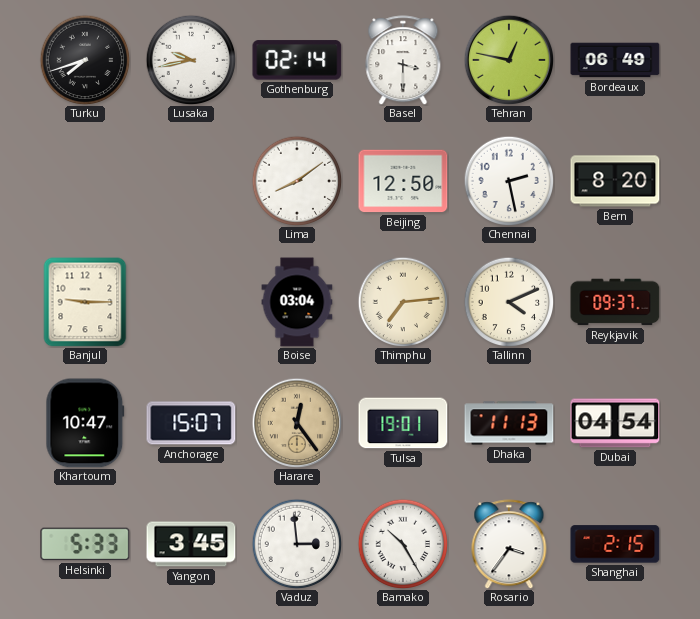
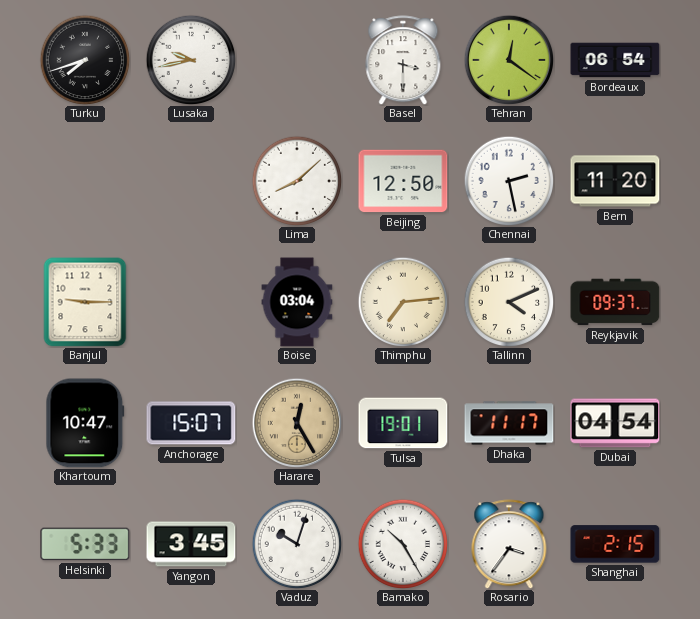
Gothenburg: 02:14 -> none
Tehran: 12:47 -> 12:21
Bordeaux: 06:49 -> 06:54
Lima: 8:09 -> 8:08
Bern: 8:20 -> 11:20
Harare: 12:24 -> 12:25
Dhaka: 11:13 -> 11:17
Vaduz: 2:59 -> 10:03
